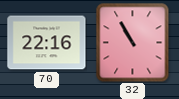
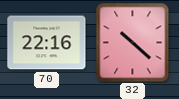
32: 10:55 -> 10:22
